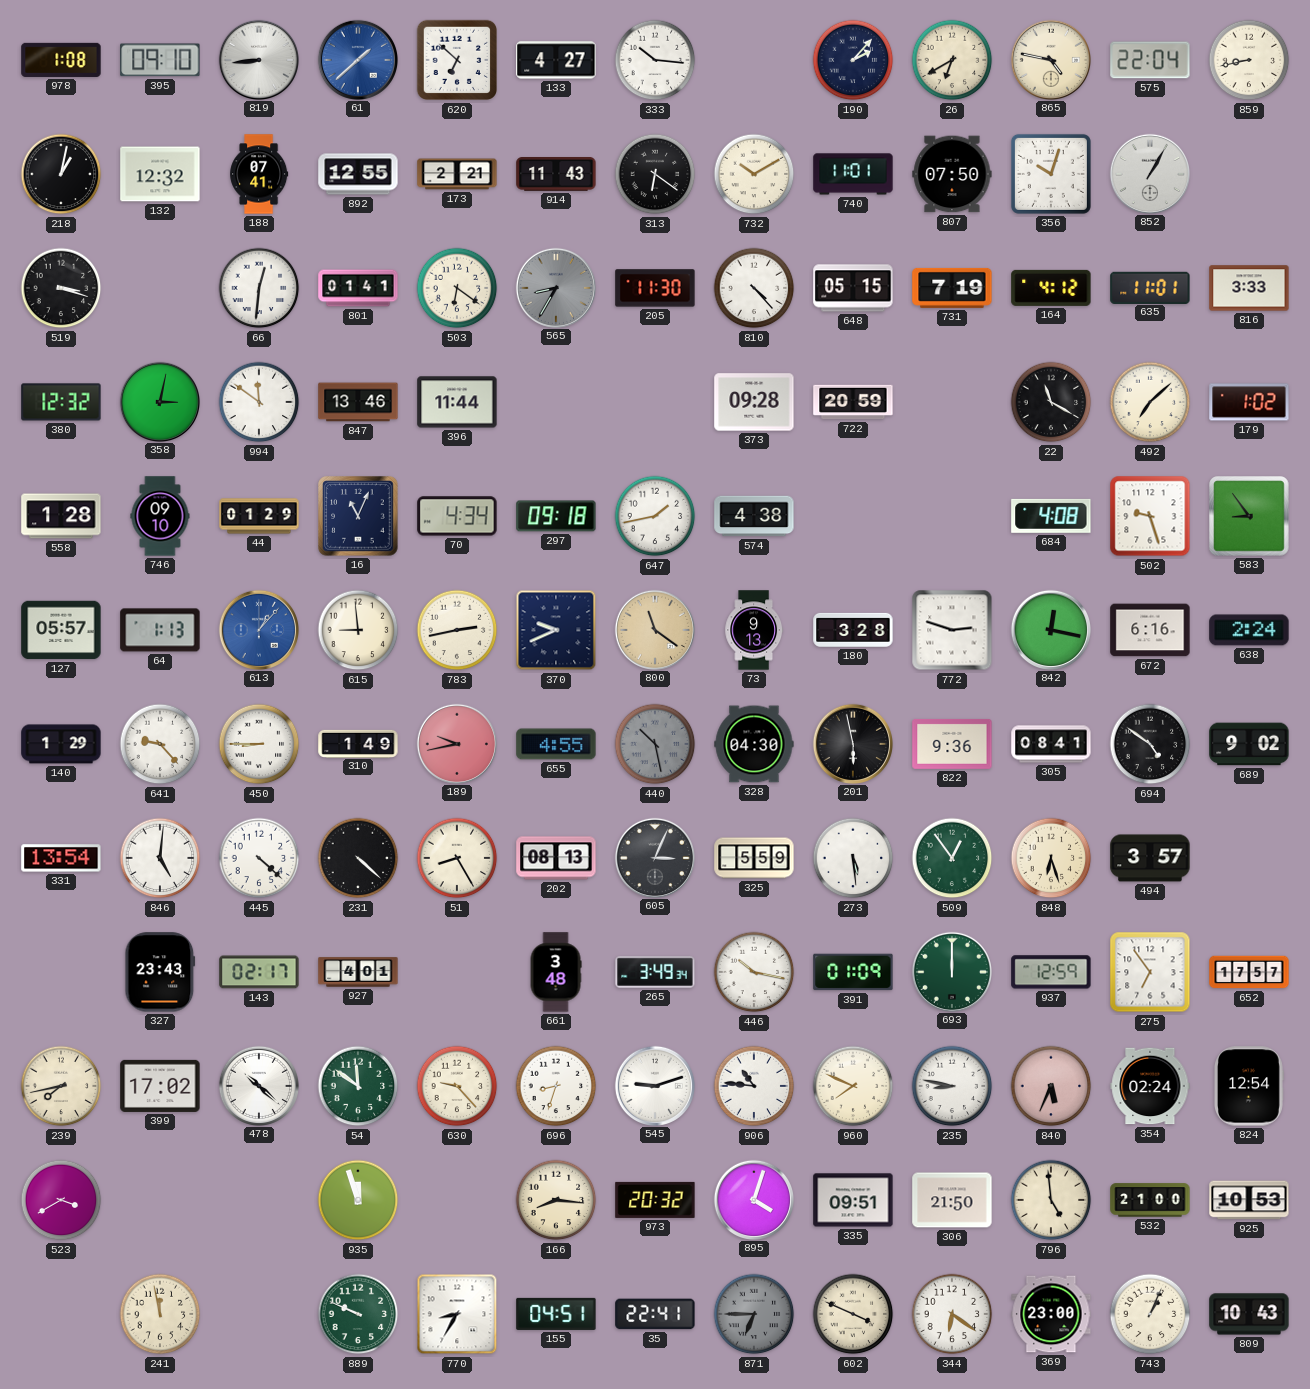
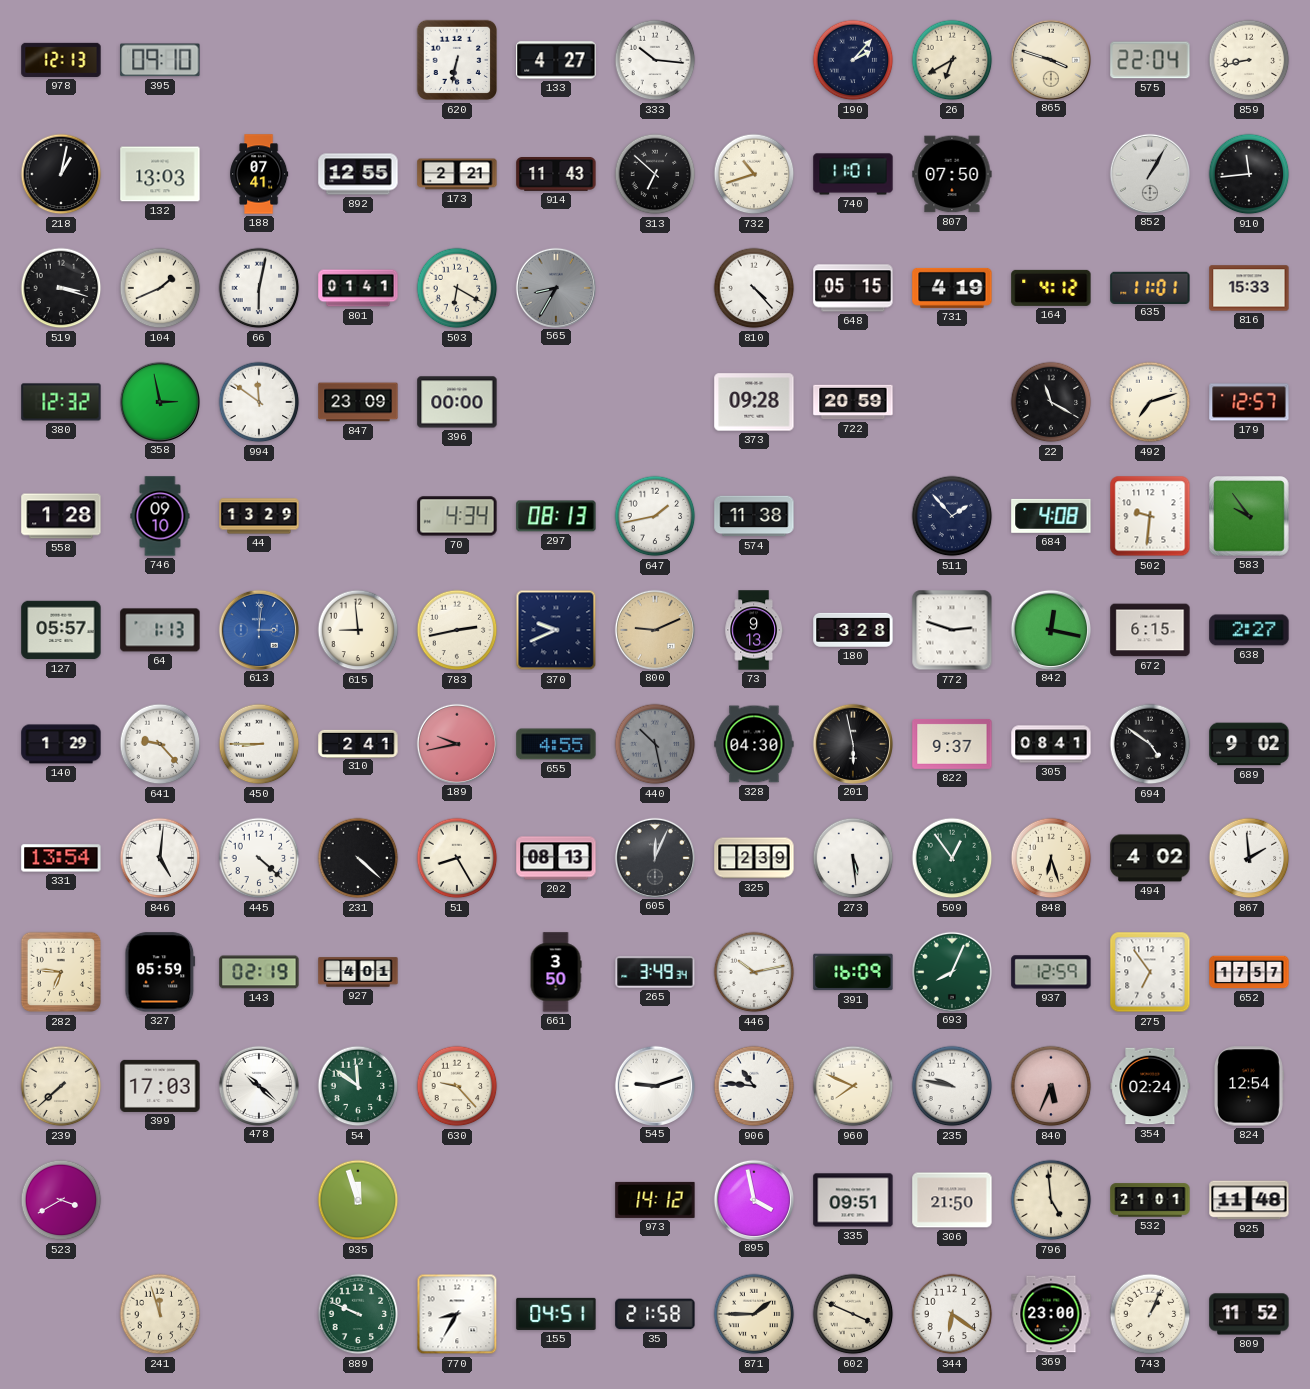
978: 1:08 -> 12:13
819: 8:44 -> none
61: 1:38 -> none
620: 6:52 -> 6:32
865: 4:47 -> 3:48
132: 12:32 -> 13:03
313: 6:21 -> 6:52
732: 10:10 -> 10:42
356: 10:03 -> none
910: none -> 11:44
104: none -> 1:41
66: 12:31 -> 6:02
503: 6:21 -> 6:20
205: 11:30 -> none
731: 7:19 -> 4:19
816: 3:33 -> 15:33
358: 3:02 -> 2:58
847: 13:46 -> 23:09
396: 11:44 -> 00:00
492: 7:08 -> 7:12
179: 1:02 -> 12:57
44: 01:29 -> 13:29
16: 11:04 -> none
297: 09:18 -> 08:13
574: 4:38 -> 11:38
511: none -> 1:53
502: 9:27 -> 9:31
583: 8:54 -> 9:54
613: 1:07 -> 3:01
800: 11:21 -> 9:11
672: 6:16 -> 6:15
638: 2:24 -> 2:27
310: 1:49 -> 2:41
822: 9:36 -> 9:37
605: 3:04 -> 12:04
325: 5:59 -> 2:39
494: 3:57 -> 4:02
867: none -> 1:59
282: none -> 6:46
327: 23:43 -> 05:59
143: 02:17 -> 02:19
661: 3:48 -> 3:50
446: 10:17 -> 10:13
391: 01:09 -> 16:09
693: 12:00 -> 8:04
239: 7:43 -> 7:38
399: 17:02 -> 17:03
696: 8:33 -> none
235: 8:47 -> 9:47
166: 8:16 -> none
973: 20:32 -> 14:12
895: 4:03 -> 3:58
532: 21:00 -> 21:01
925: 10:53 -> 11:48
241: 11:58 -> 11:57
35: 22:41 -> 21:58
871: 6:45 -> 1:45
871 dial: grey -> cream
809: 10:43 -> 11:52
